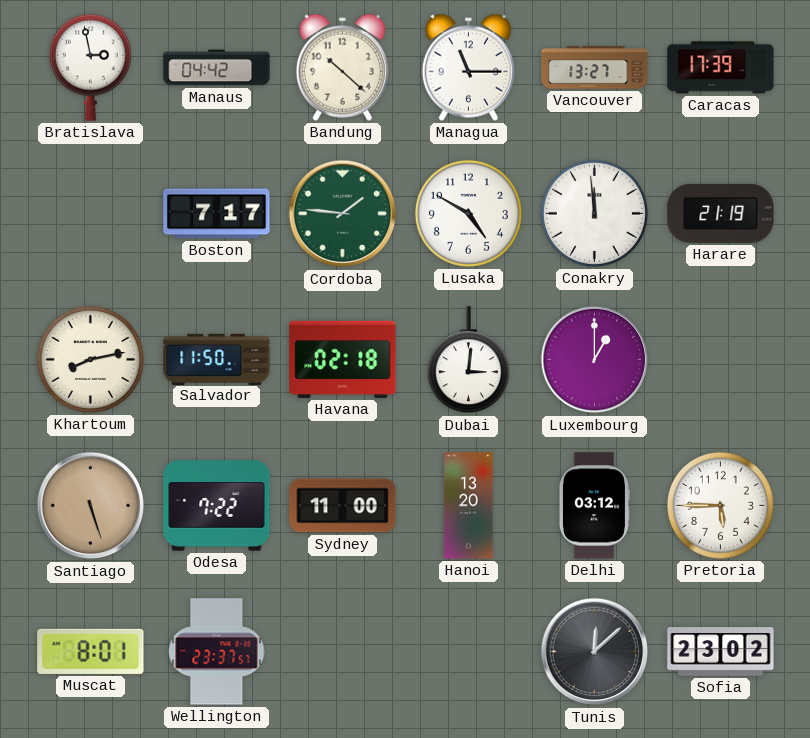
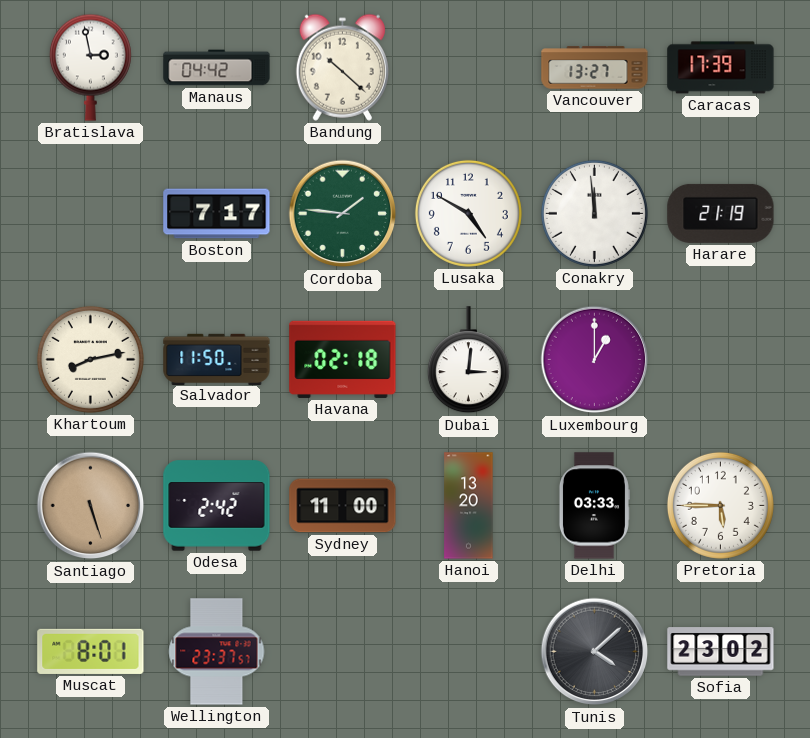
Managua: 11:15 -> none
Odesa: 7:22 -> 2:42
Delhi: 03:12 -> 03:33
Tunis: 12:08 -> 4:08
